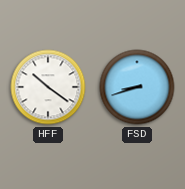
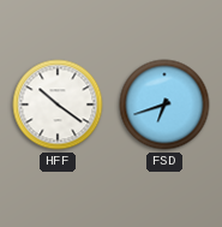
FSD: 8:42 -> 6:42
